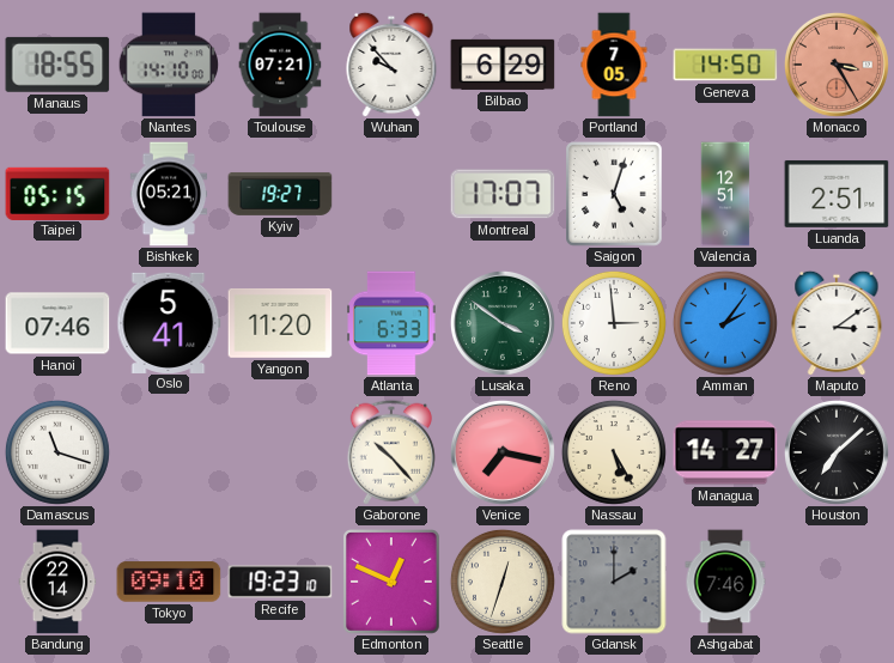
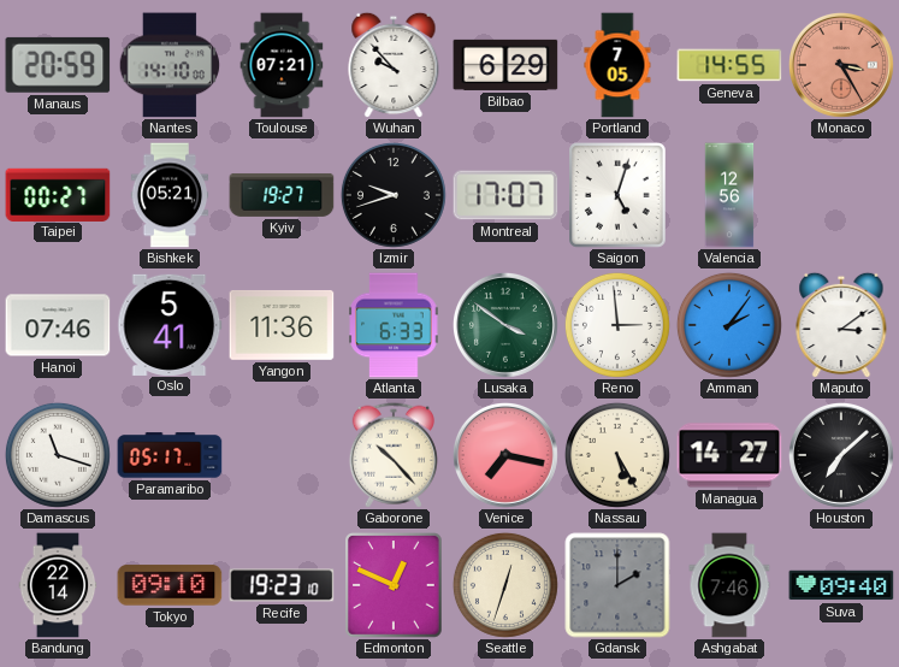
Manaus: 18:55 -> 20:59
Geneva: 14:50 -> 14:55
Taipei: 05:15 -> 00:27
Izmir: none -> 9:42
Valencia: 12:51 -> 12:56
Luanda: 2:51 -> none
Yangon: 11:20 -> 11:36
Paramaribo: none -> 05:17
Suva: none -> 09:40
